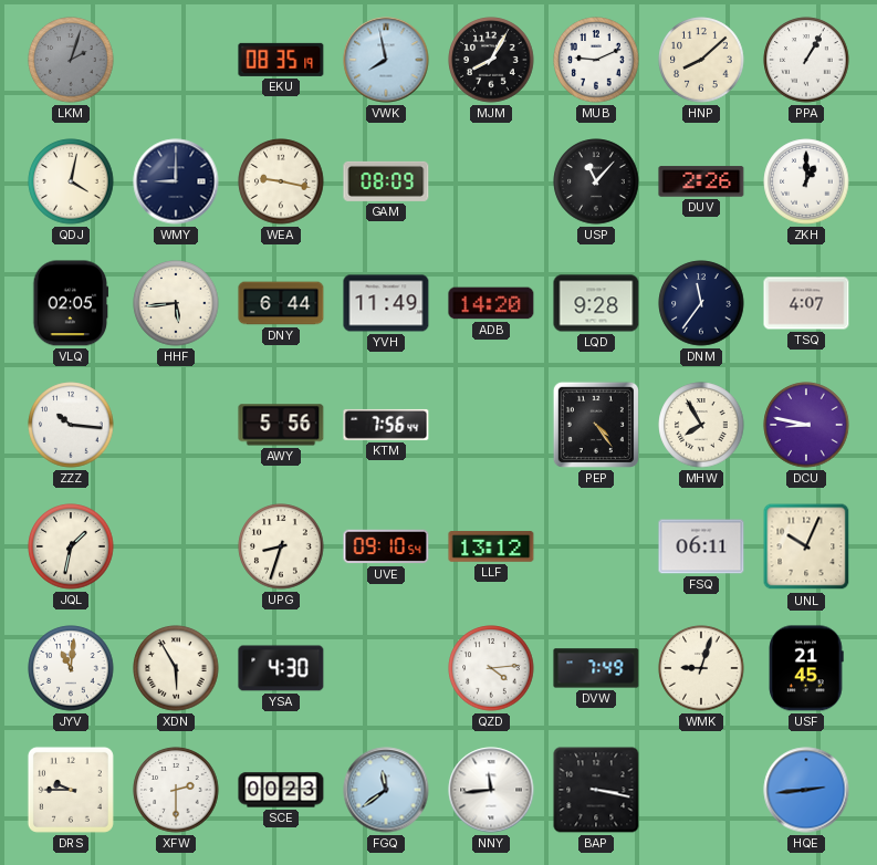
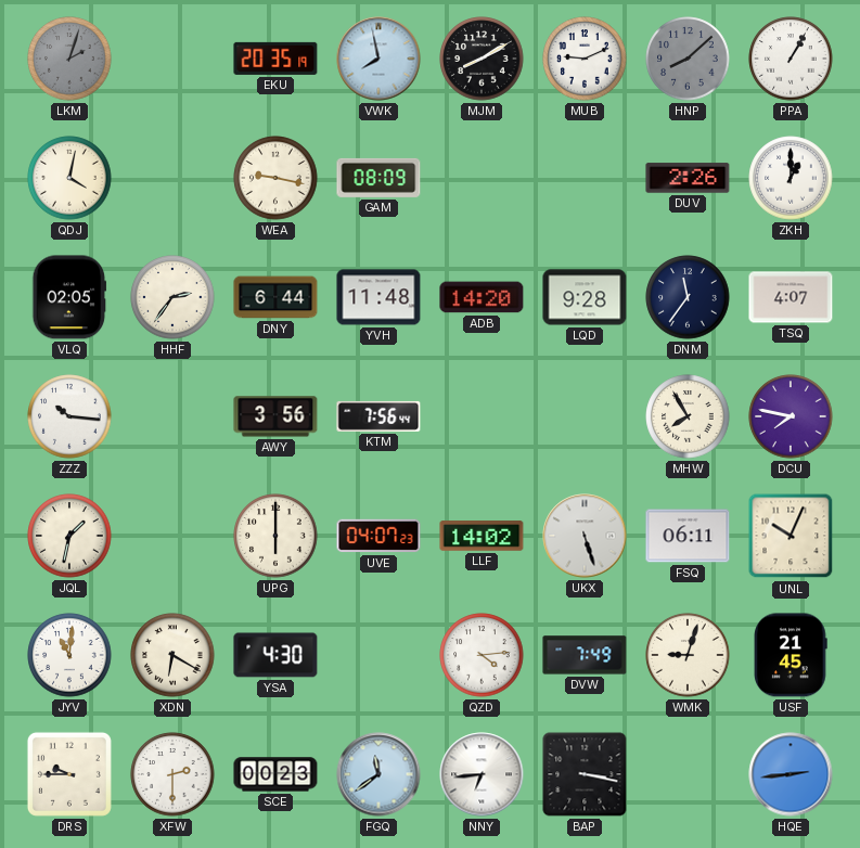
EKU: 08:35 -> 20:35
MJM: 8:05 -> 8:10
HNP dial: cream -> grey
WMY: 9:00 -> none
USP: 11:07 -> none
HHF: 5:44 -> 2:36
YVH: 11:49 -> 11:48
AWY: 5:56 -> 3:56
PEP: 4:24 -> none
DCU: 8:47 -> 7:47
UPG: 8:33 -> 6:00
UVE: 09:10 -> 04:07
LLF: 13:12 -> 14:02
UKX: none -> 5:27
XDN: 5:55 -> 6:20
NNY: 11:44 -> 6:44
